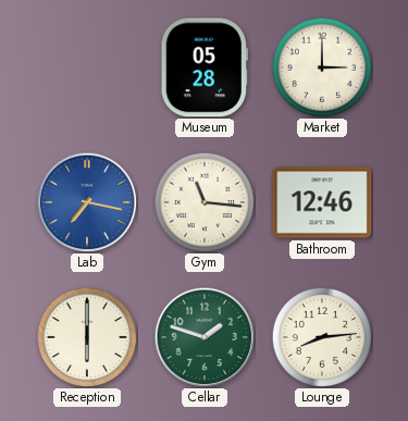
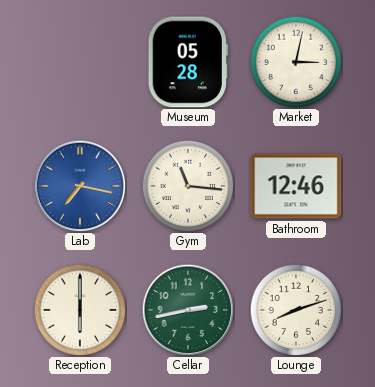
Market: 3:00 -> 3:02
Cellar: 1:48 -> 2:43
Lounge: 8:14 -> 8:12
